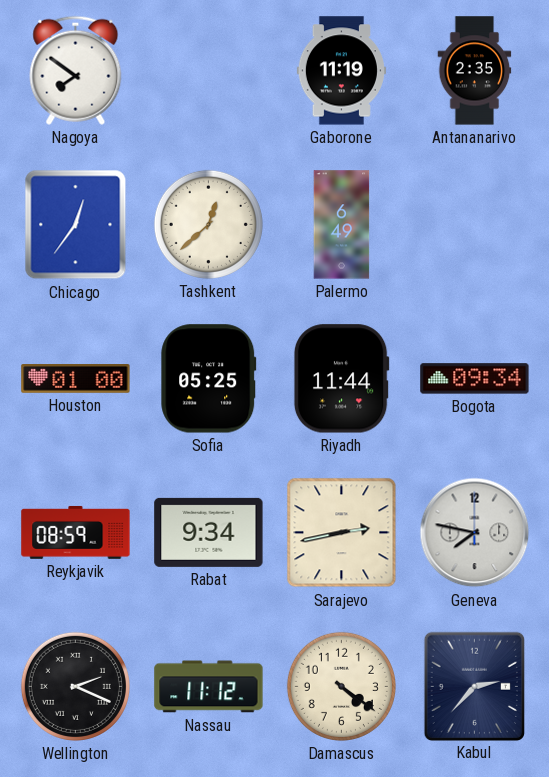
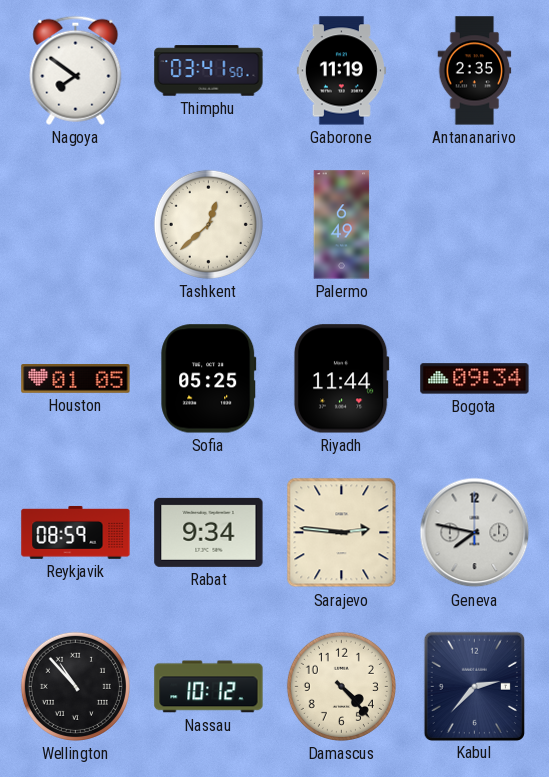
Thimphu: none -> 03:41
Chicago: 12:36 -> none
Houston: 01:00 -> 01:05
Sarajevo: 2:43 -> 2:46
Wellington: 2:19 -> 10:53
Nassau: 11:12 -> 10:12
Damascus: 4:21 -> 4:23
